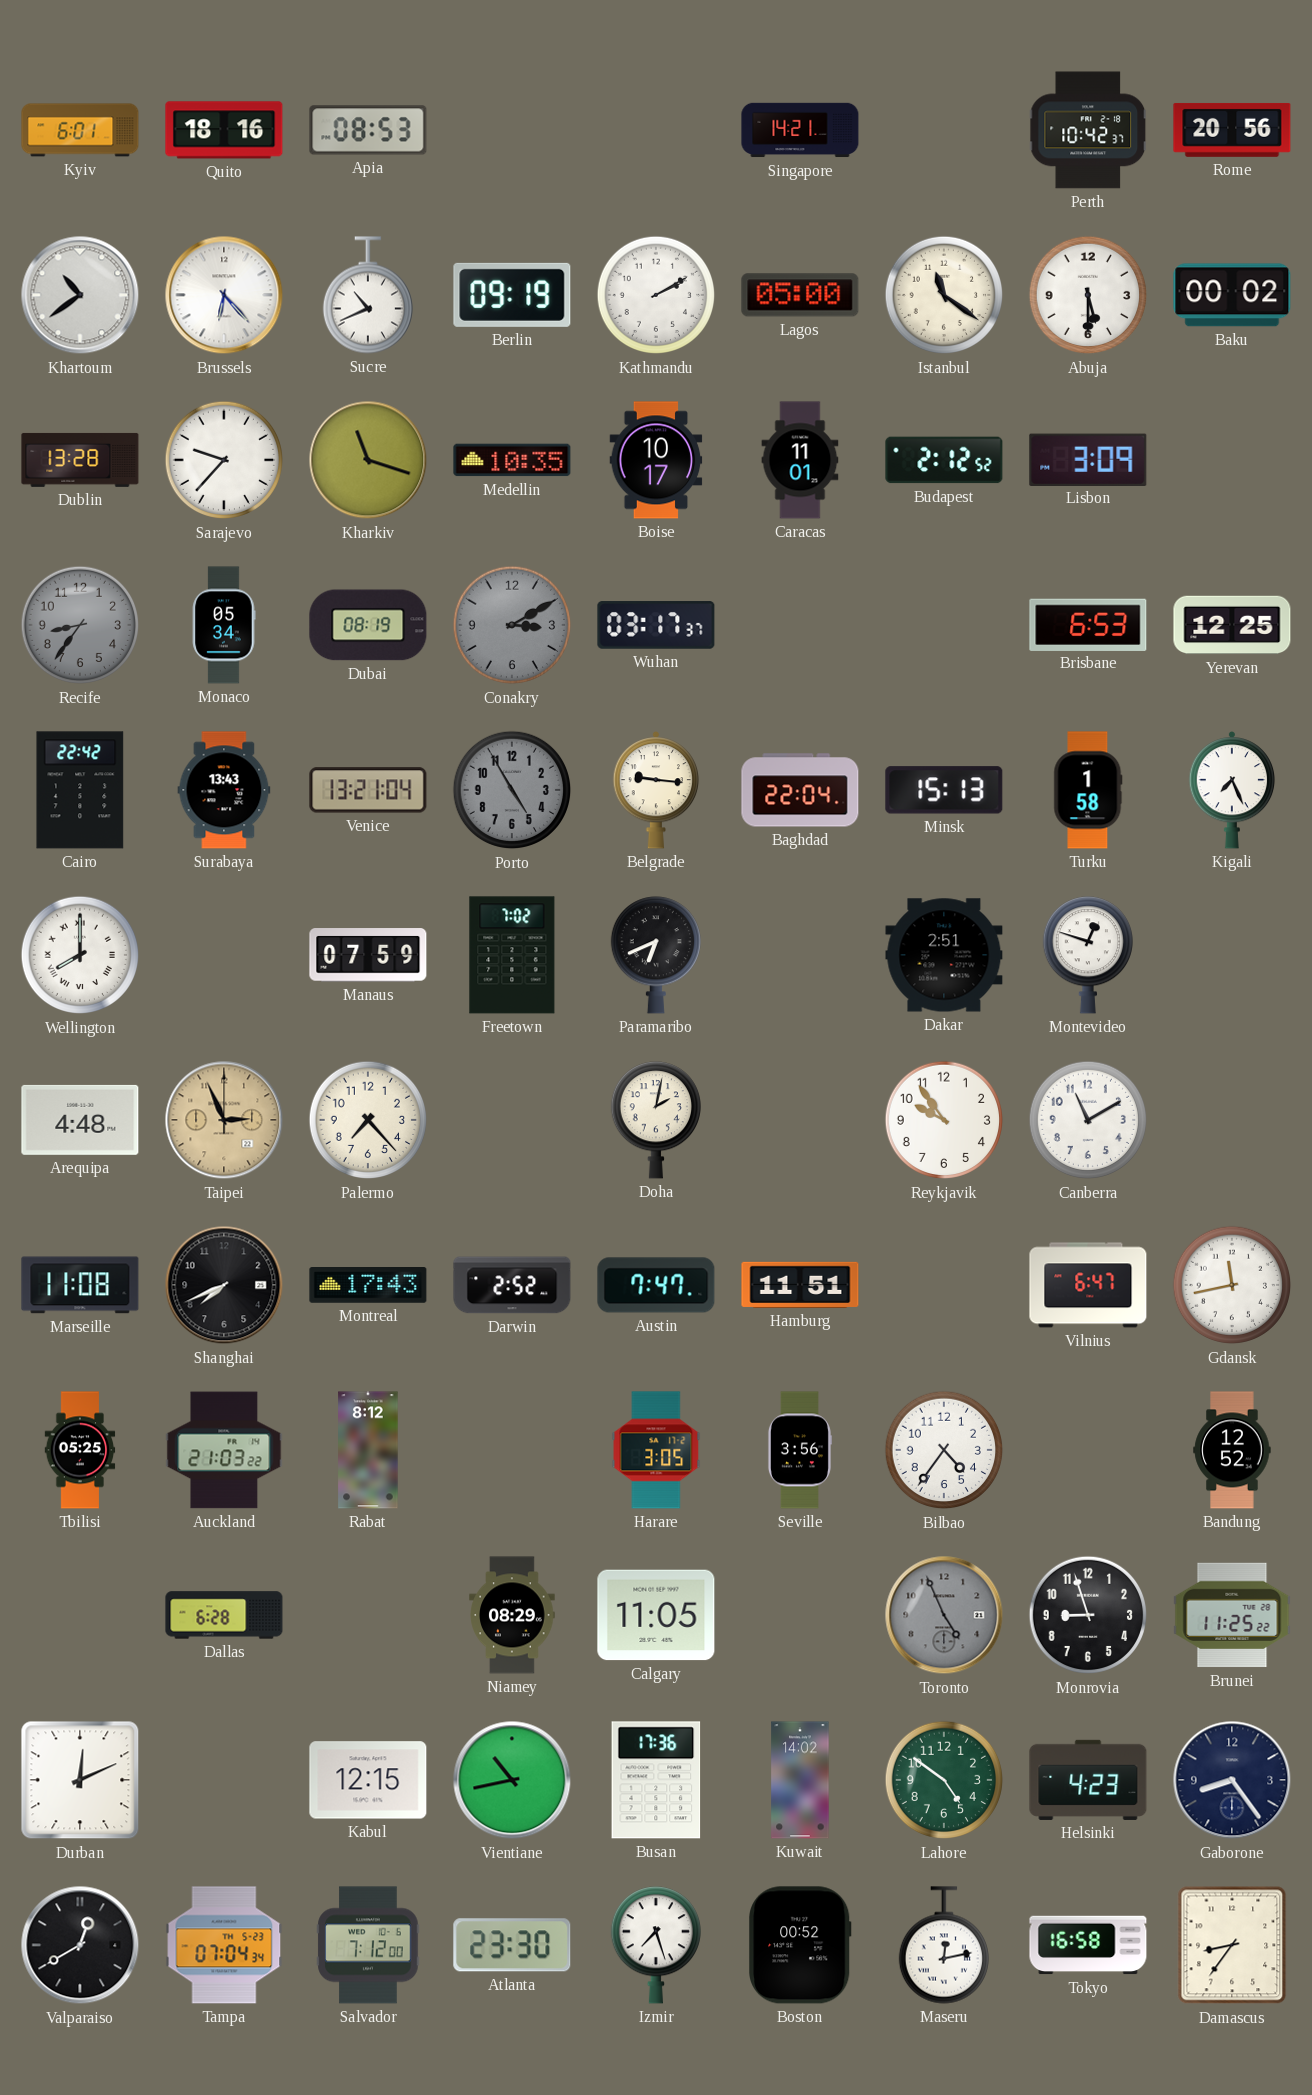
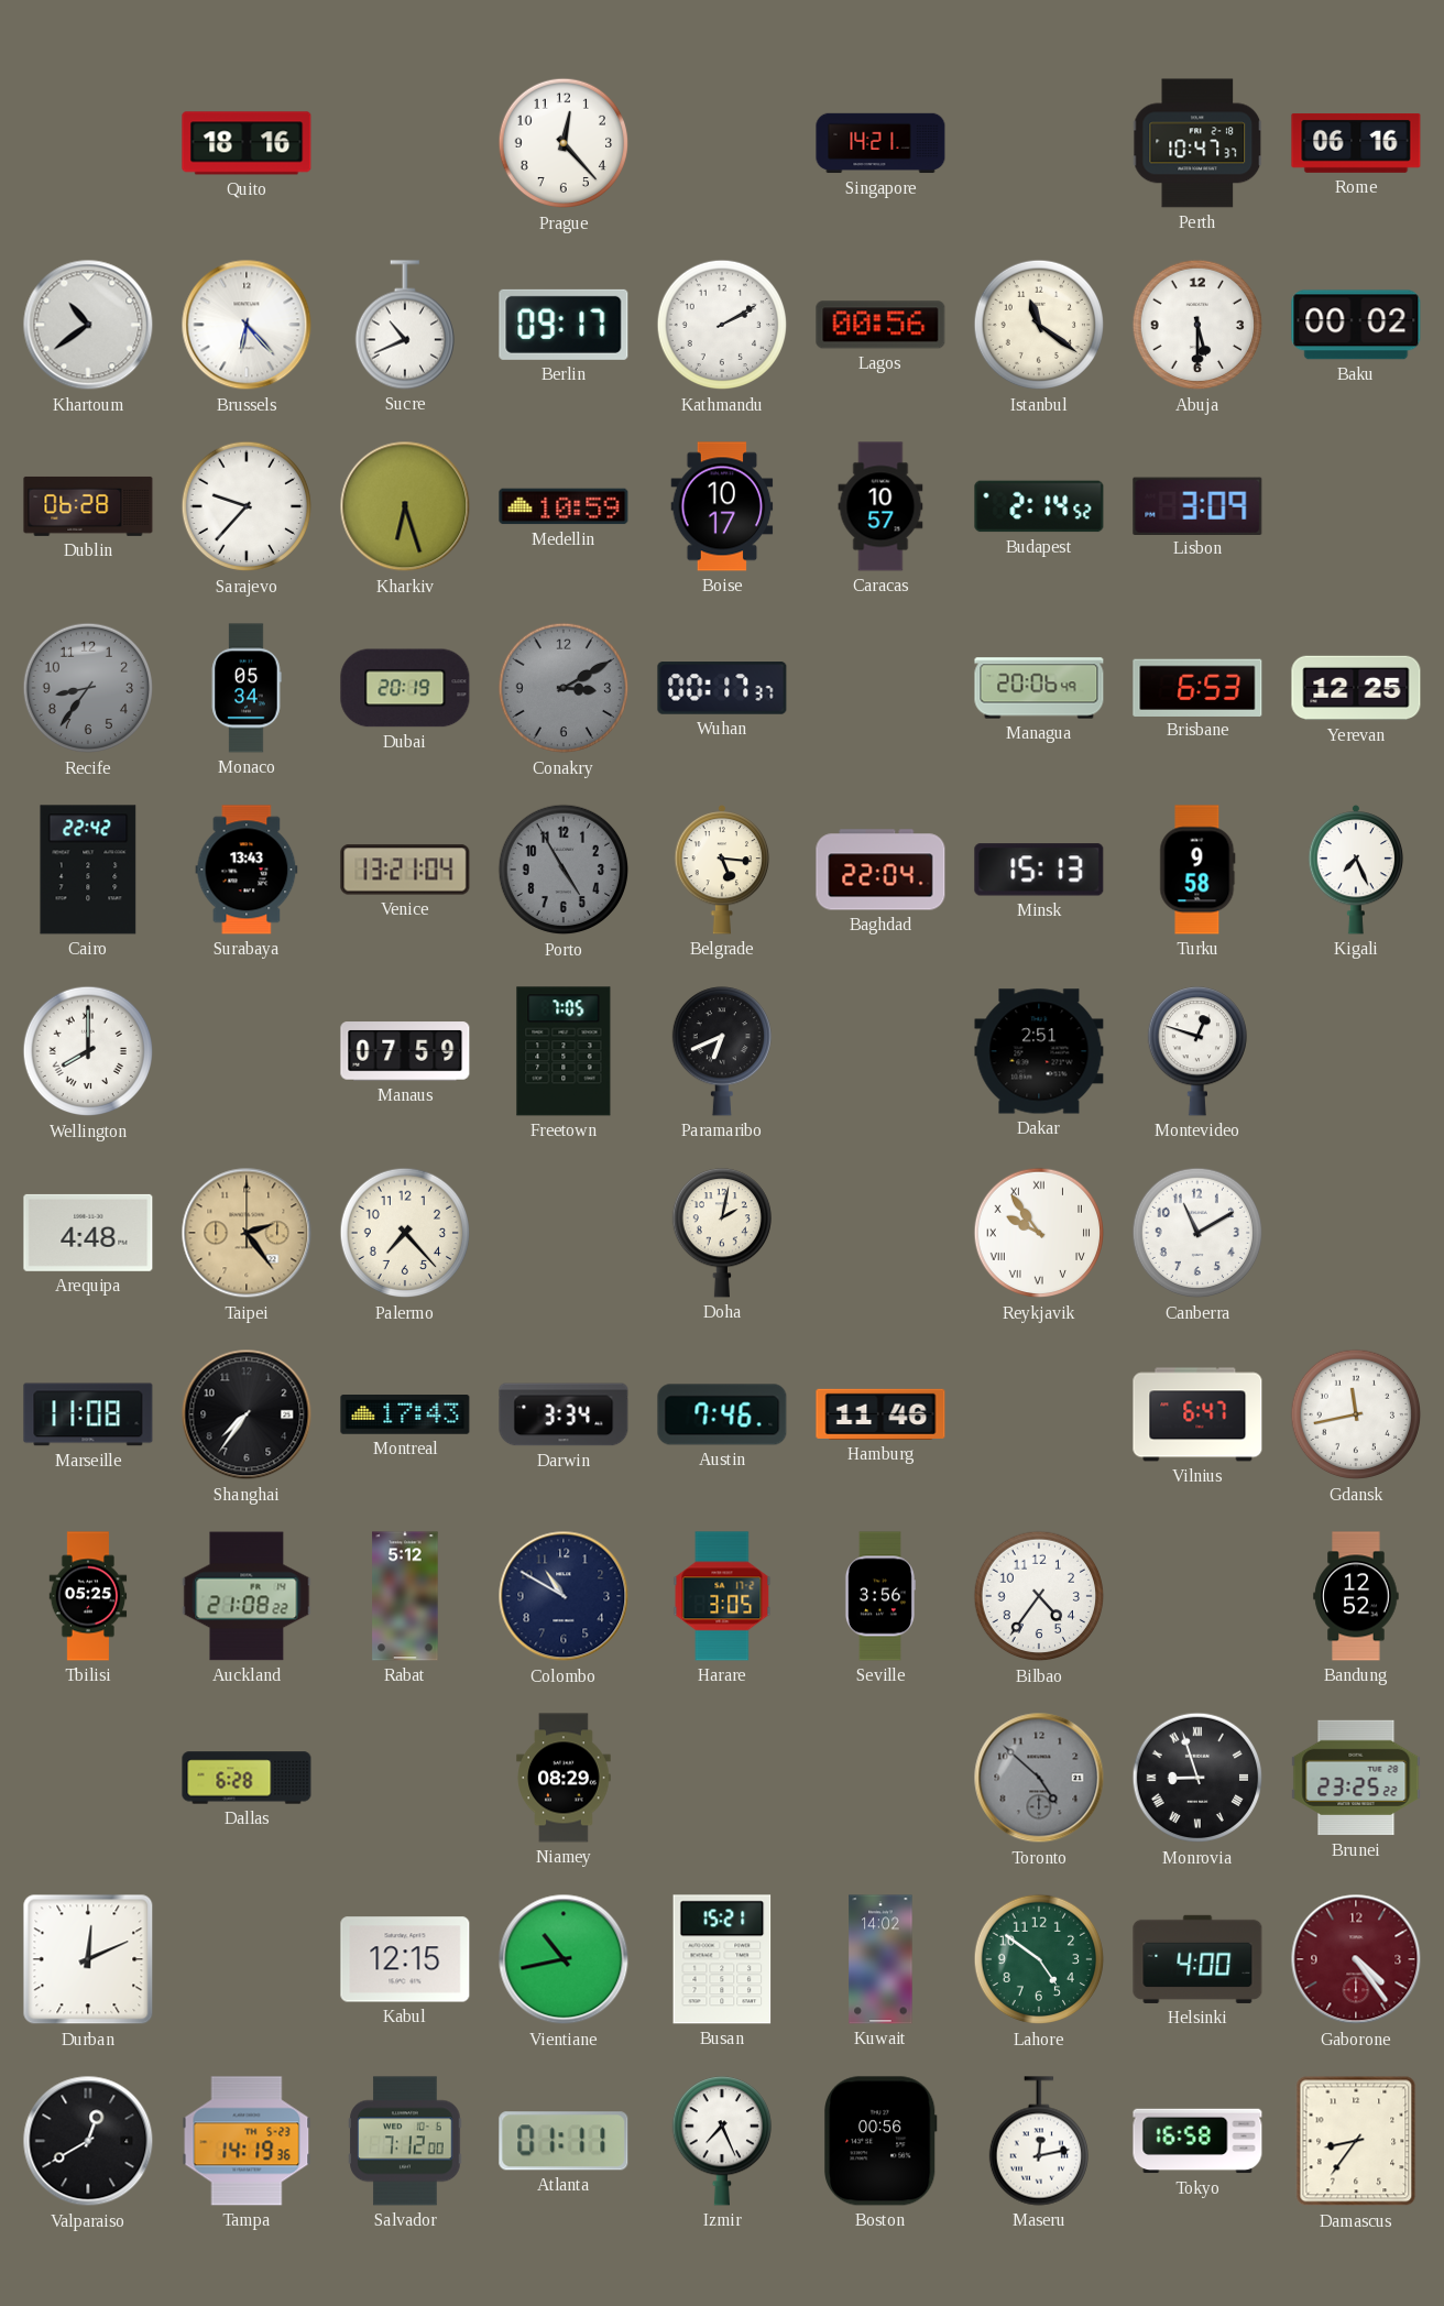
Kyiv: 6:01 -> none
Apia: 08:53 -> none
Prague: none -> 12:23
Perth: 10:42 -> 10:47
Rome: 20:56 -> 06:16
Berlin: 09:19 -> 09:17
Lagos: 05:00 -> 00:56
Dublin: 13:28 -> 06:28
Kharkiv: 11:18 -> 6:27
Medellin: 10:35 -> 10:59
Caracas: 11:01 -> 10:57
Budapest: 2:12 -> 2:14
Dubai: 08:19 -> 20:19
Wuhan: 03:17 -> 00:17
Managua: none -> 20:06
Belgrade: 9:16 -> 5:16
Turku: 1:58 -> 9:58
Freetown: 7:02 -> 7:05
Taipei: 2:56 -> 2:24
Reykjavik numerals: Arabic -> Roman
Shanghai: 7:41 -> 7:36
Darwin: 2:52 -> 3:34
Austin: 7:47 -> 7:46
Hamburg: 11:51 -> 11:46
Auckland: 21:03 -> 21:08
Rabat: 8:12 -> 5:12
Colombo: none -> 10:50
Calgary: 11:05 -> none
Toronto: 4:56 -> 4:52
Monrovia numerals: Arabic -> Roman
Brunei: 11:25 -> 23:25
Busan: 17:36 -> 15:21
Helsinki: 4:23 -> 4:00
Gaborone: 8:24 -> 4:24
Gaborone dial: navy -> burgundy
Tampa: 07:04 -> 14:19
Atlanta: 23:30 -> 01:11
Izmir: 7:27 -> 7:26
Boston: 00:52 -> 00:56
